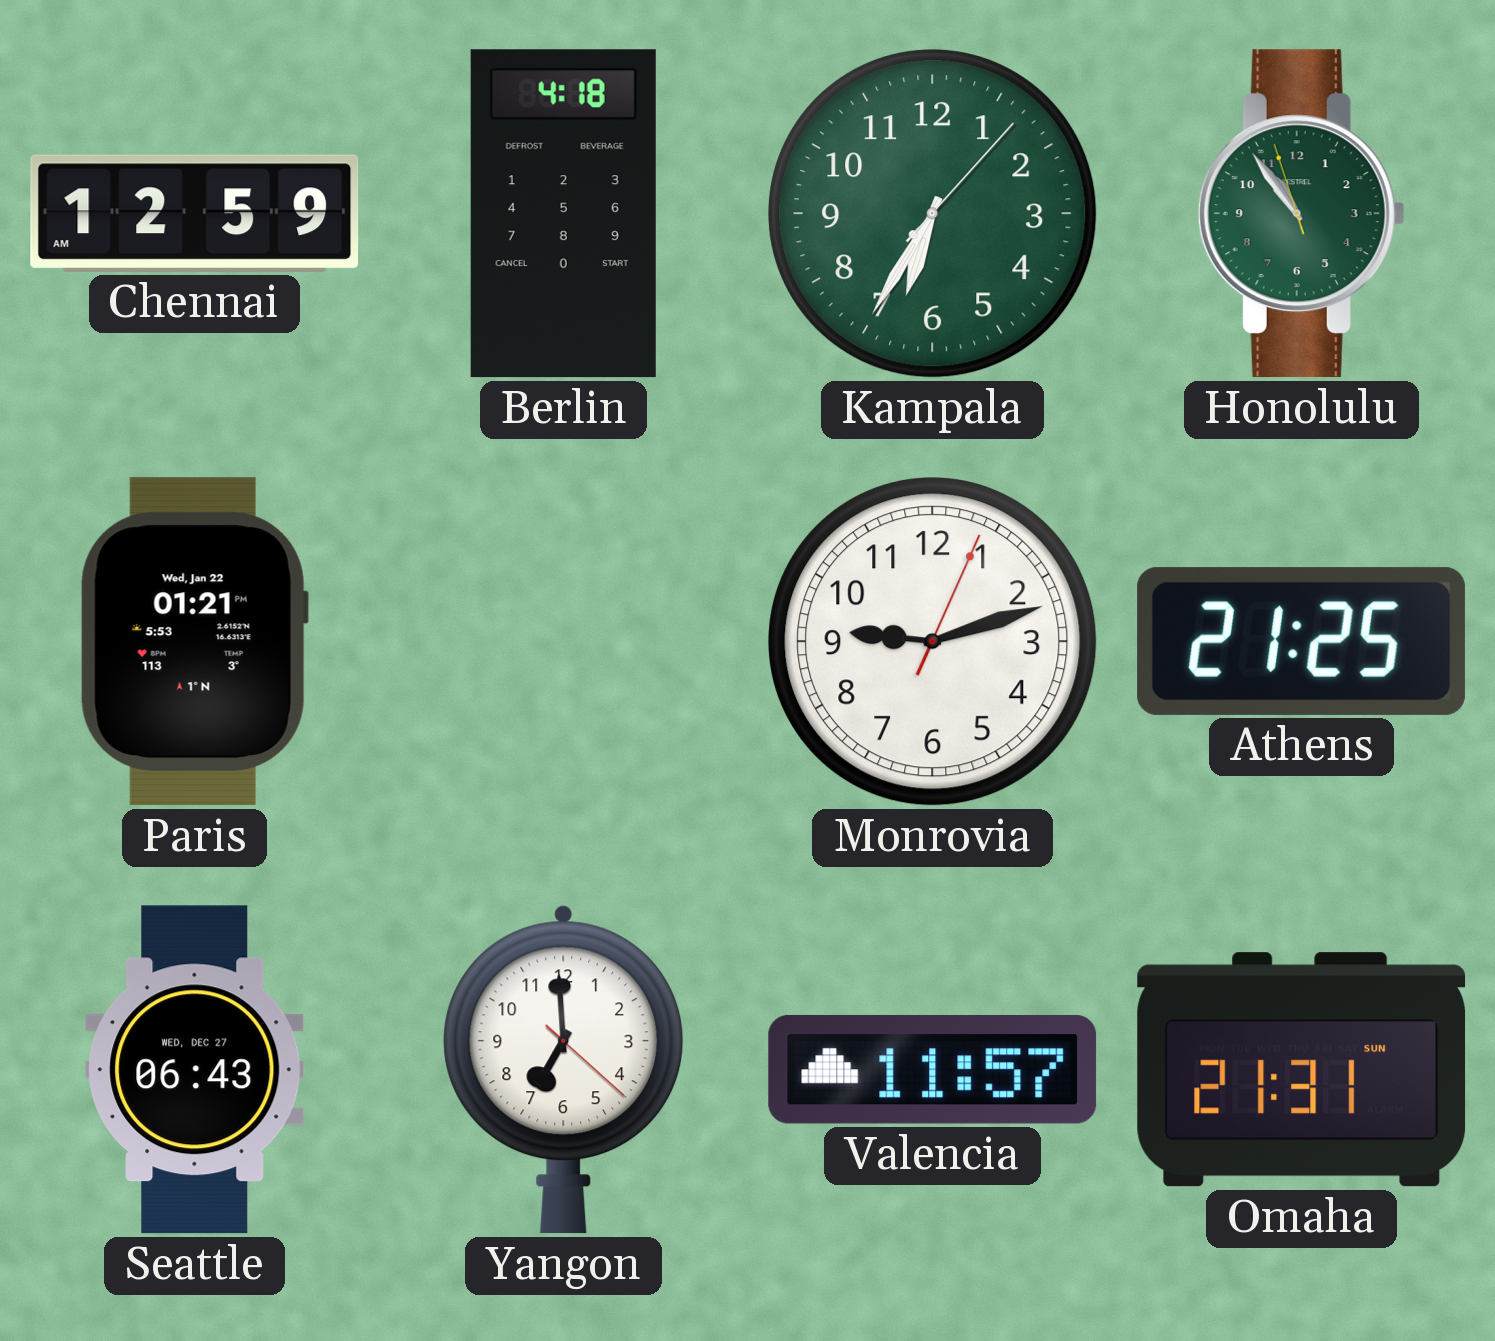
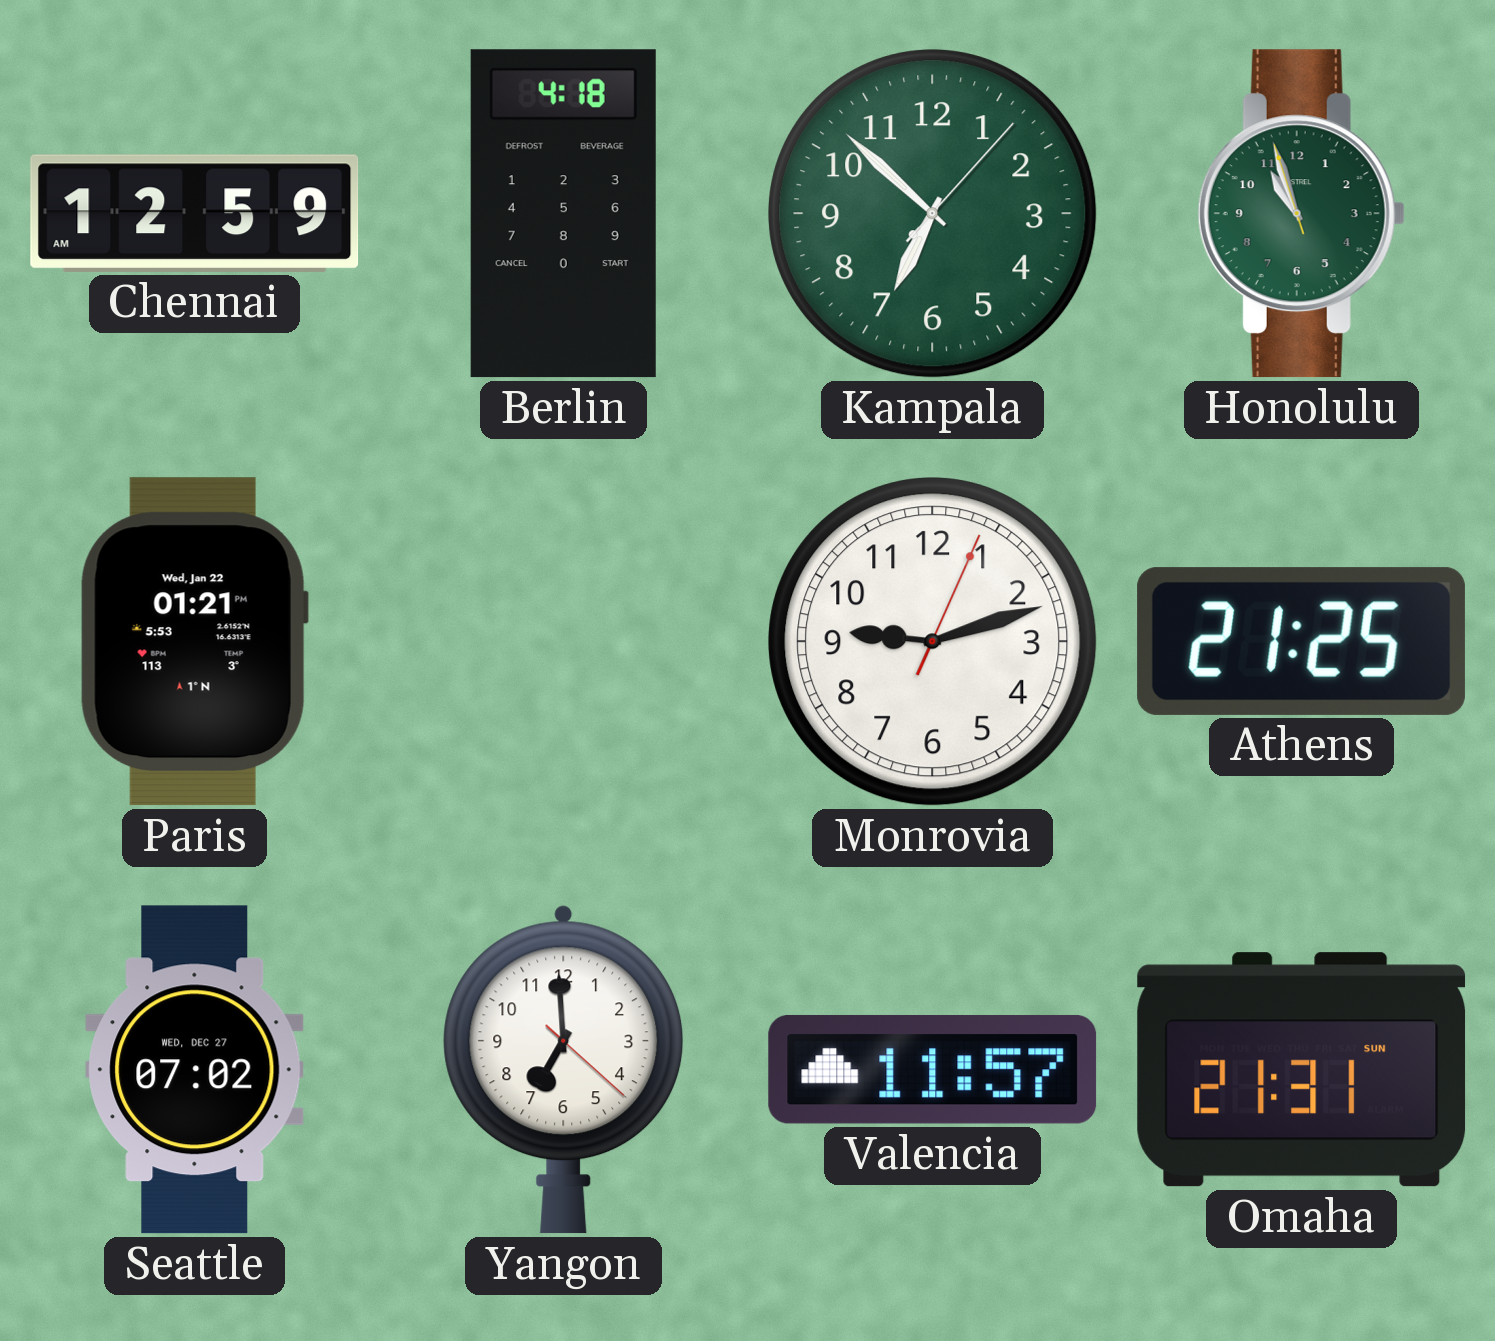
Kampala: 6:35 -> 6:52
Honolulu: 10:53 -> 10:56
Seattle: 06:43 -> 07:02
